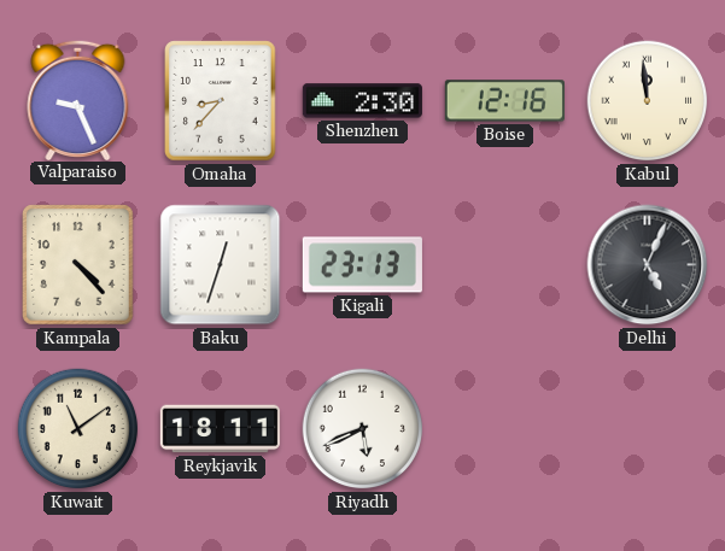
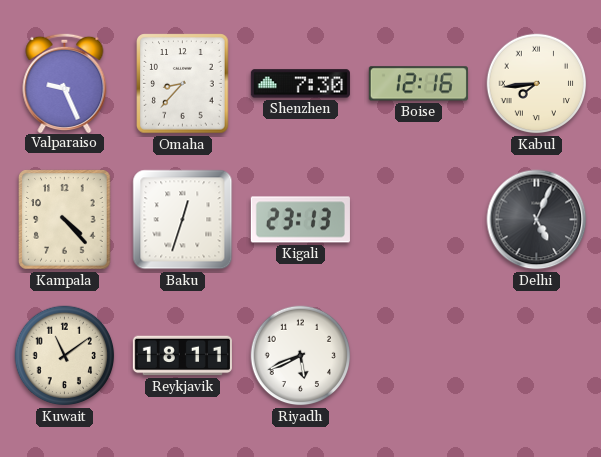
Shenzhen: 2:30 -> 7:30
Kabul: 11:59 -> 7:44
